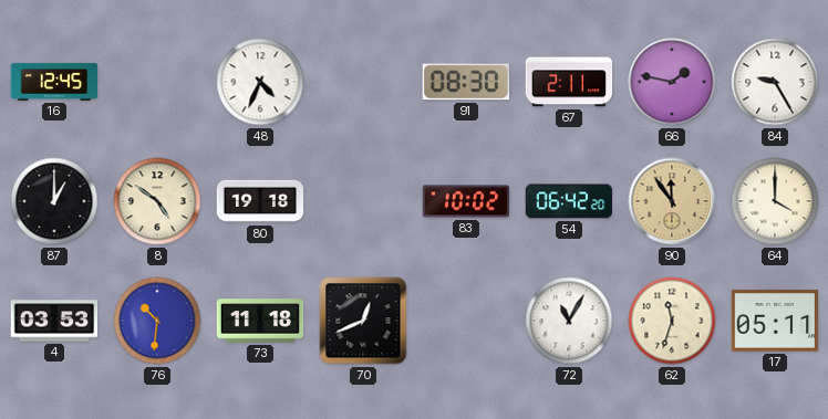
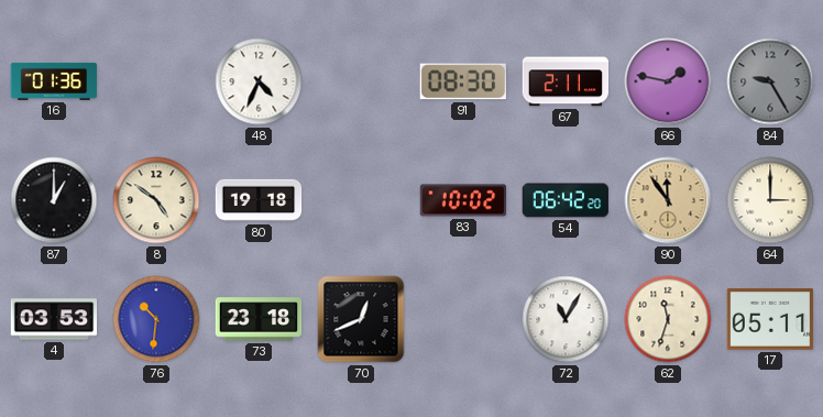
16: 12:45 -> 01:36
84 dial: white -> grey
64: 4:00 -> 3:00
73: 11:18 -> 23:18
